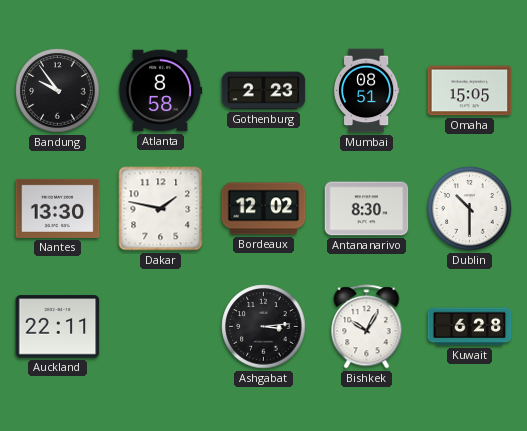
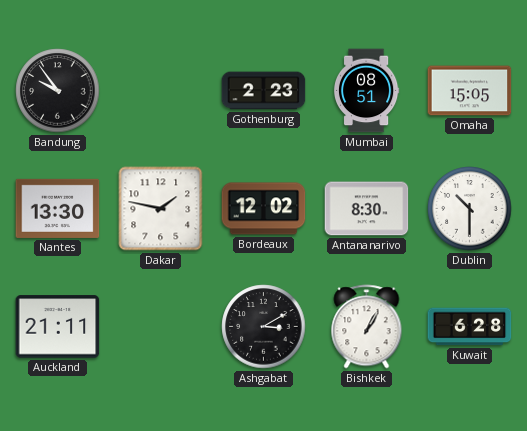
Atlanta: 8:58 -> none
Auckland: 22:11 -> 21:11
Ashgabat: 3:14 -> 3:10
Bishkek: 10:05 -> 1:05
